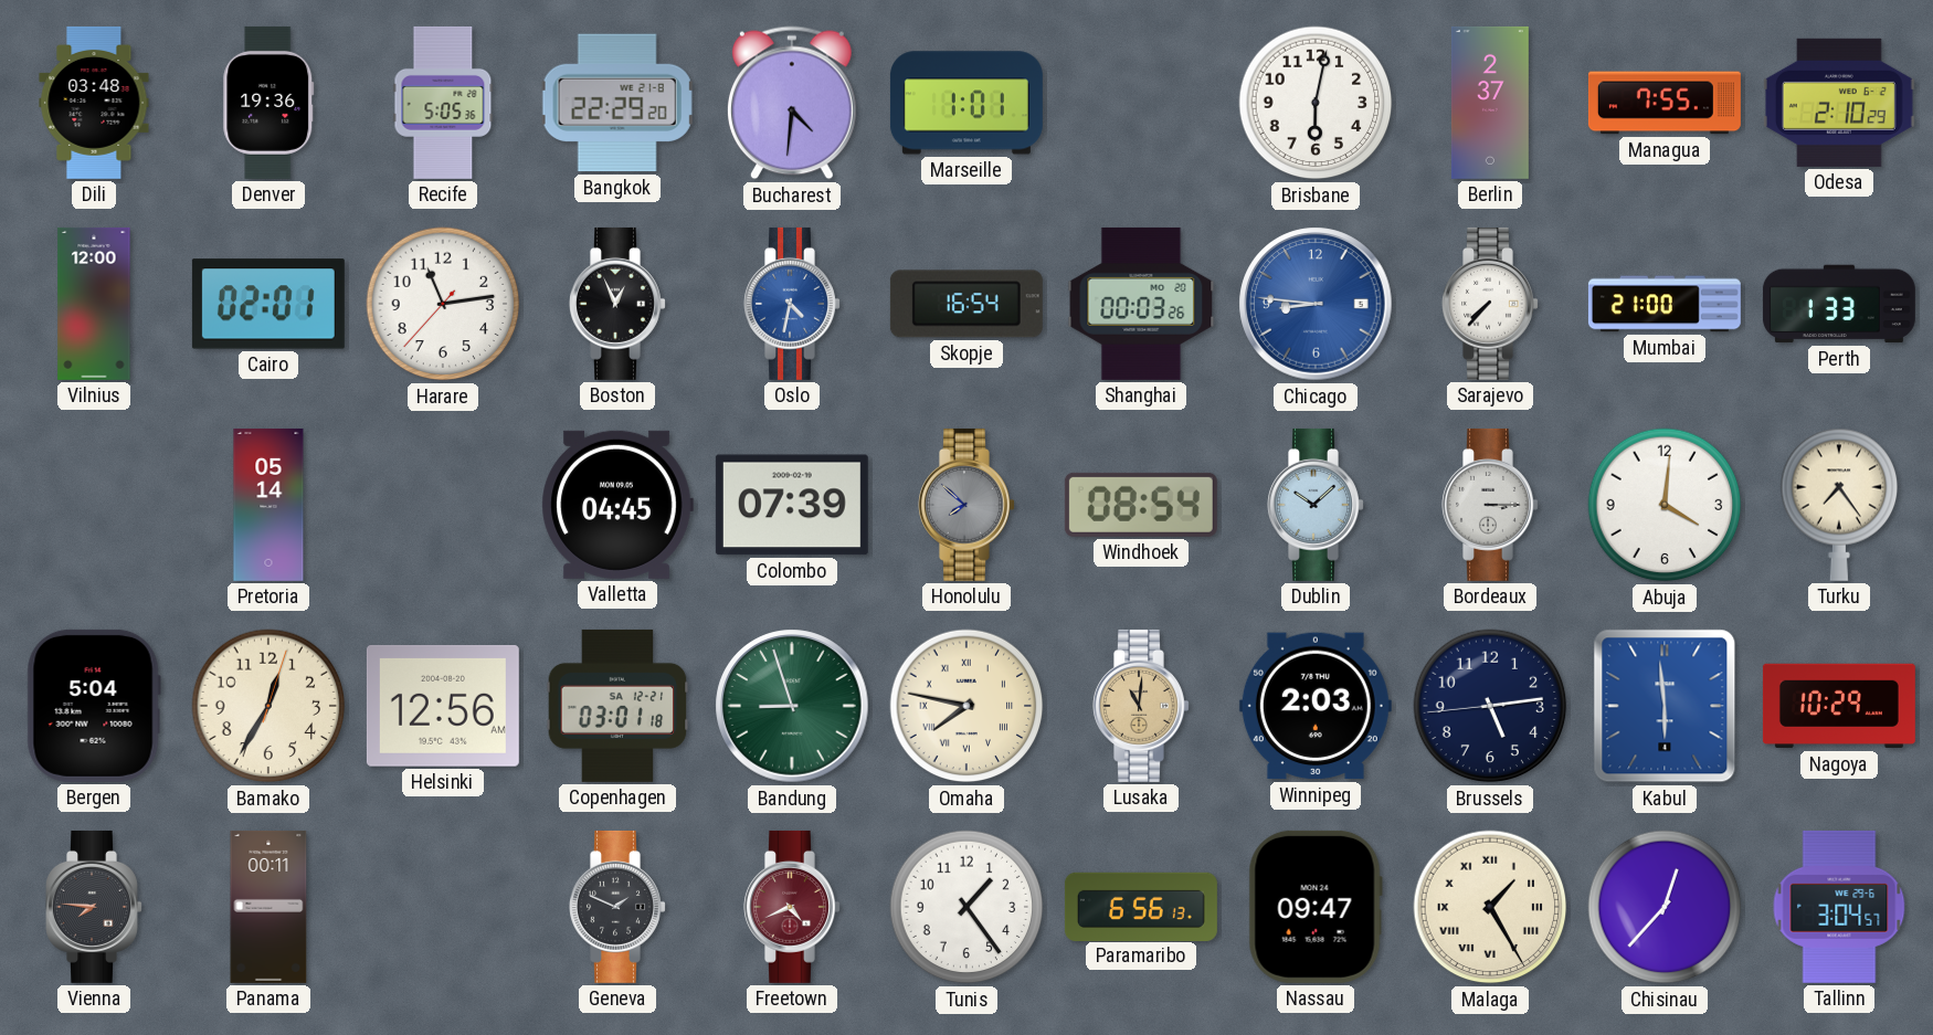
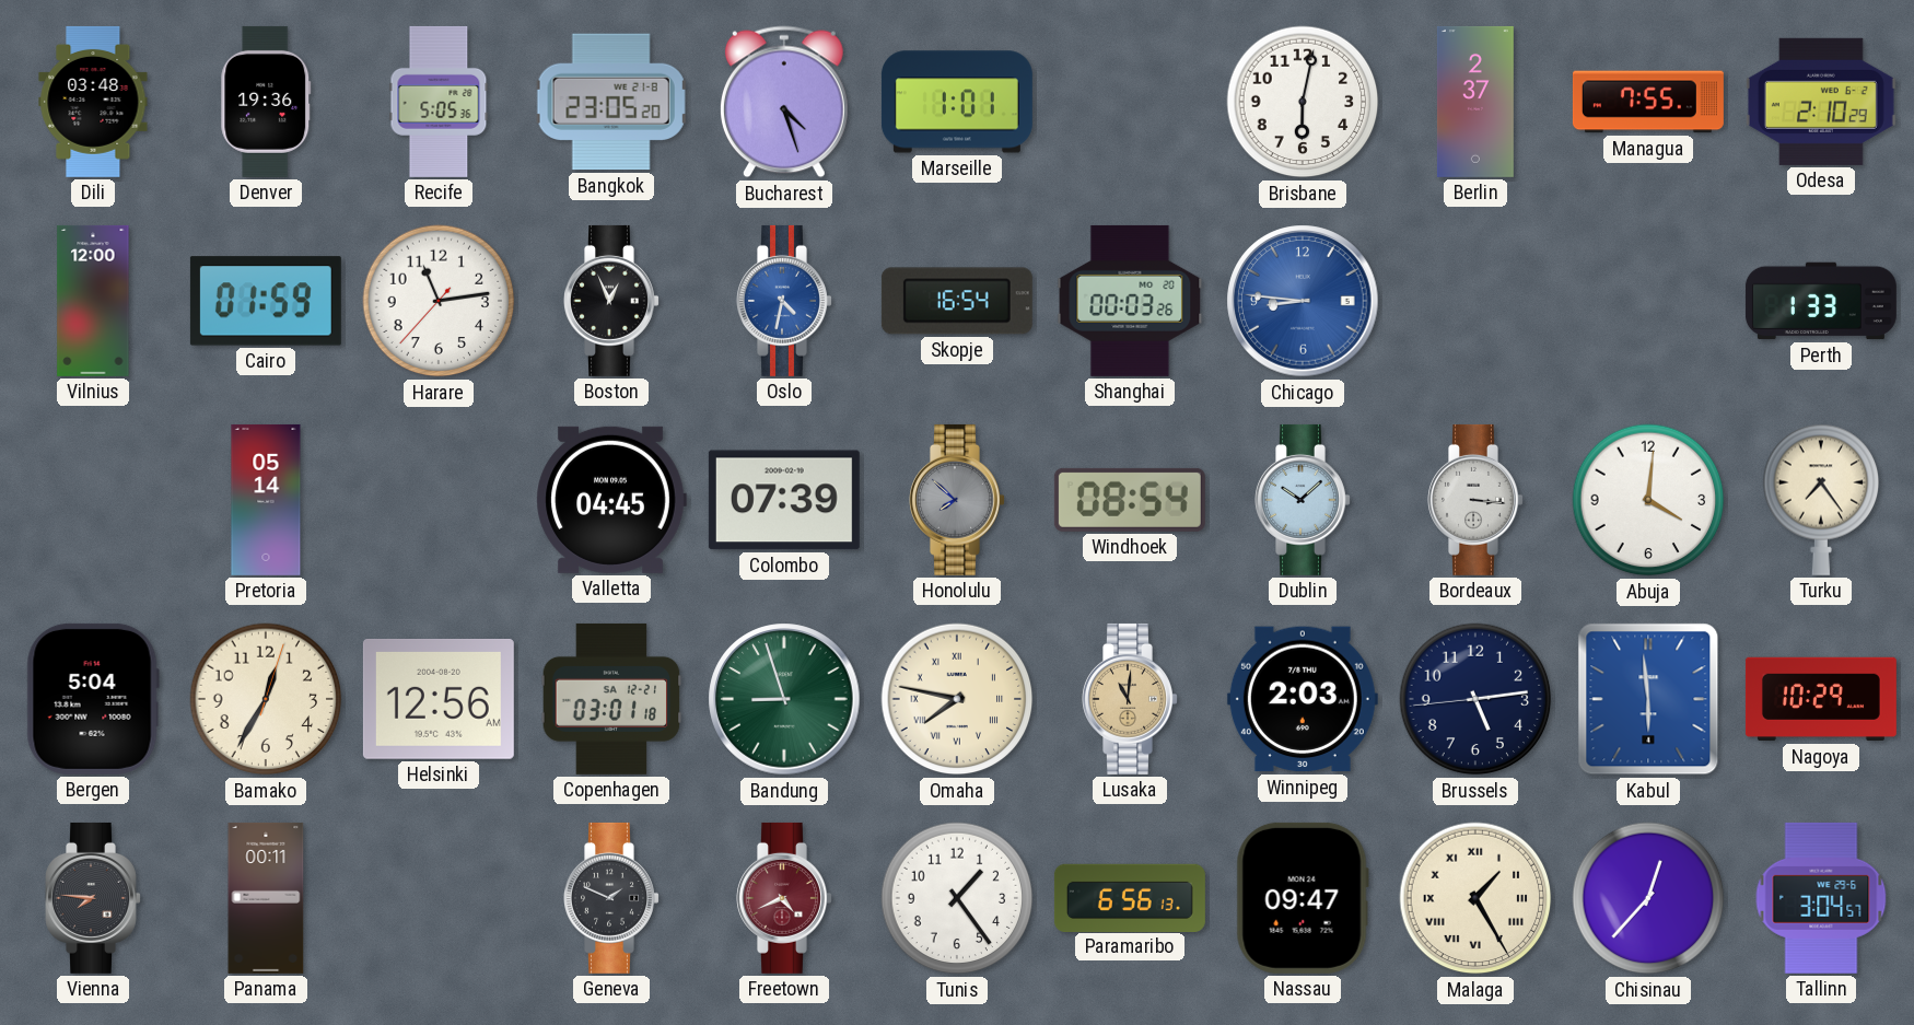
Bangkok: 22:29 -> 23:05
Bucharest: 4:31 -> 4:27
Cairo: 02:01 -> 01:59
Sarajevo: 7:37 -> none
Mumbai: 21:00 -> none
Bordeaux: 3:15 -> 3:16
